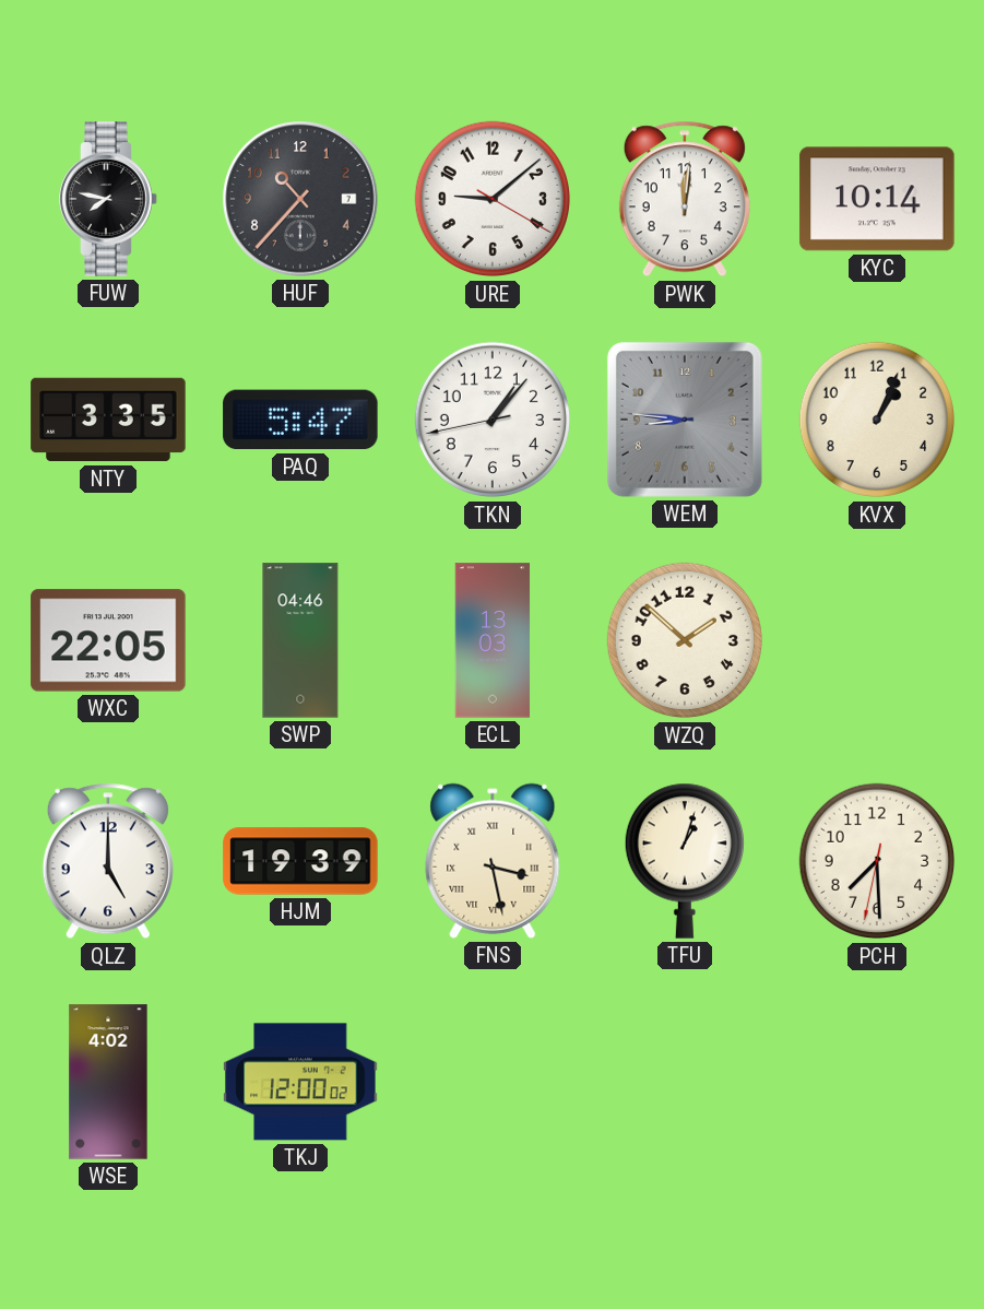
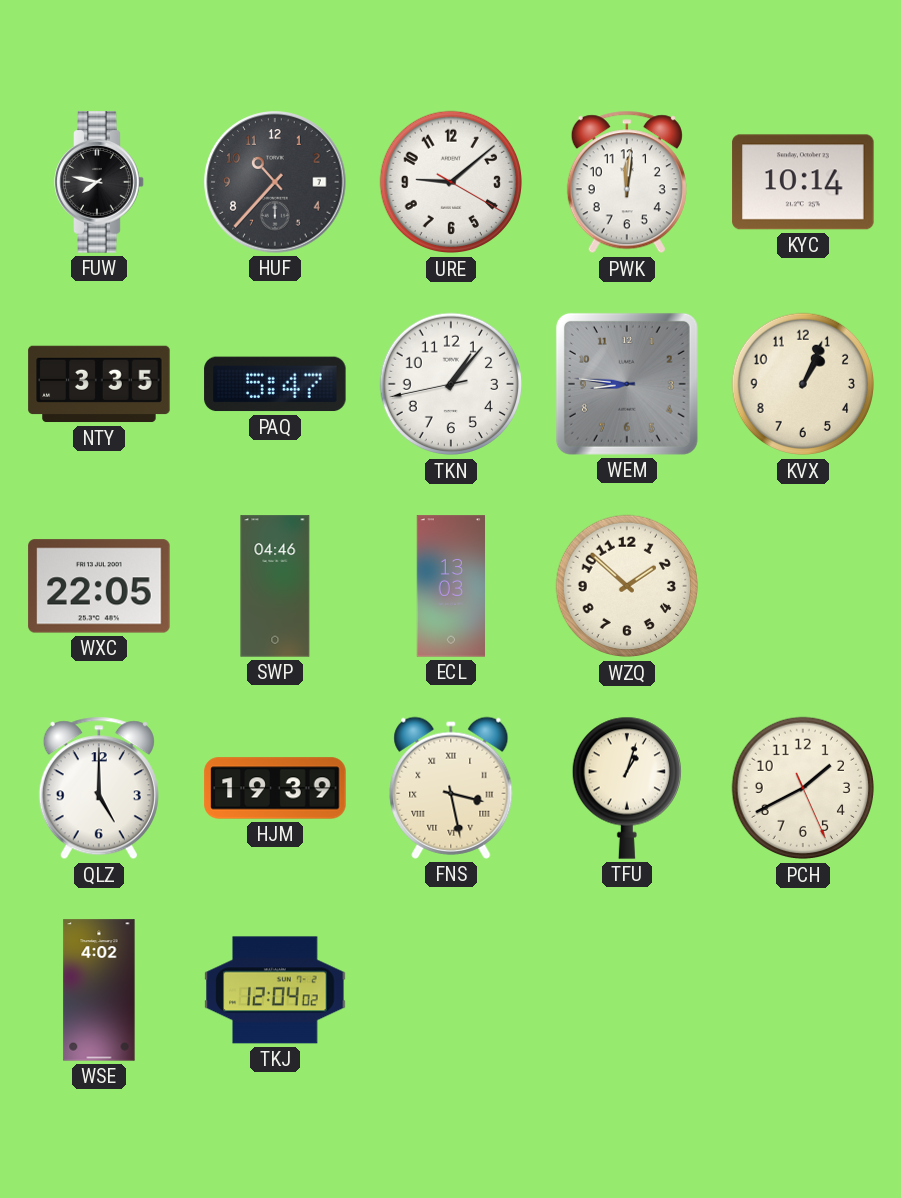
PCH: 7:29 -> 1:40
TKJ: 12:00 -> 12:04
